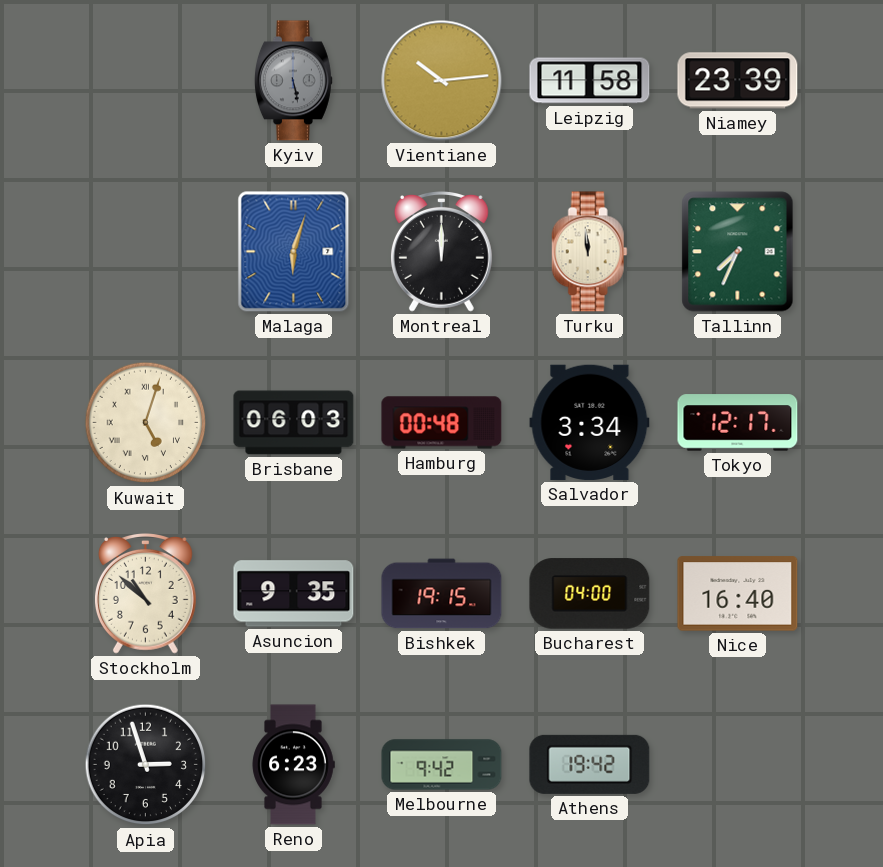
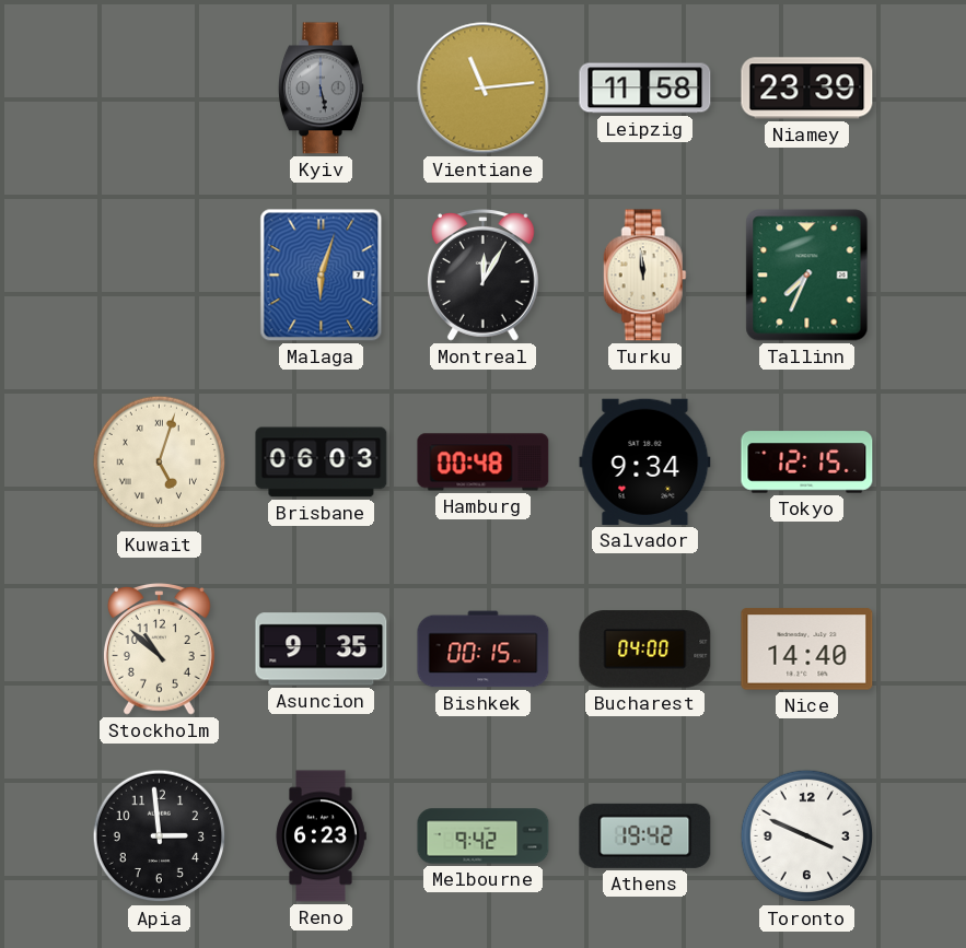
Vientiane: 10:14 -> 11:14
Montreal: 12:00 -> 12:05
Salvador: 3:34 -> 9:34
Tokyo: 12:17 -> 12:15
Bishkek: 19:15 -> 00:15
Nice: 16:40 -> 14:40
Apia: 2:57 -> 2:59
Toronto: none -> 3:49
